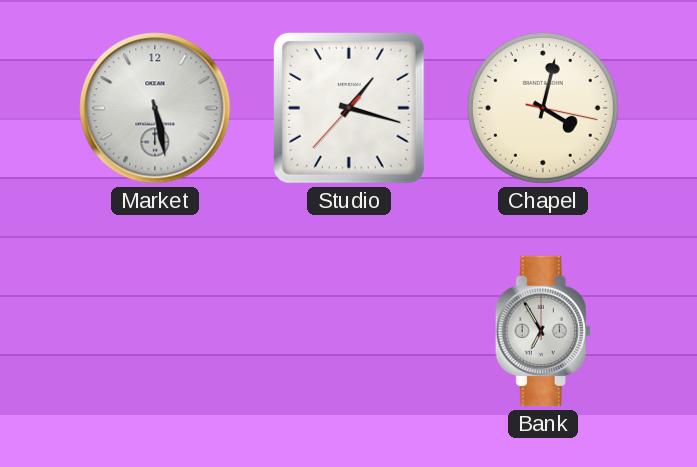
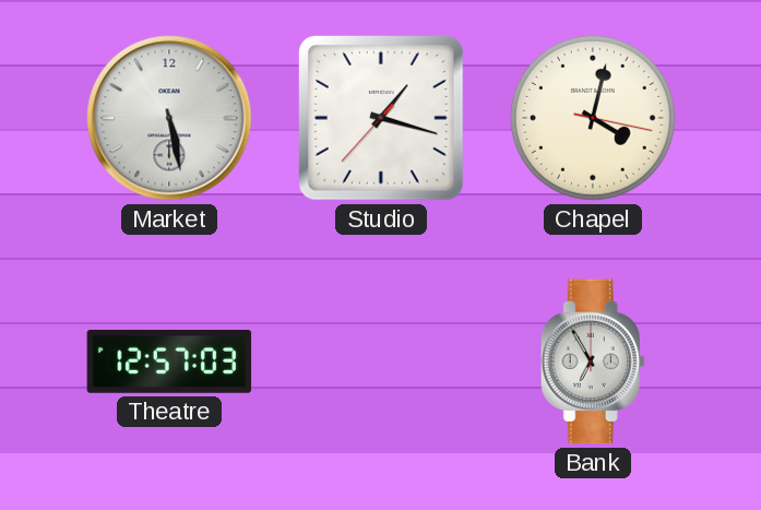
Theatre: none -> 12:57
